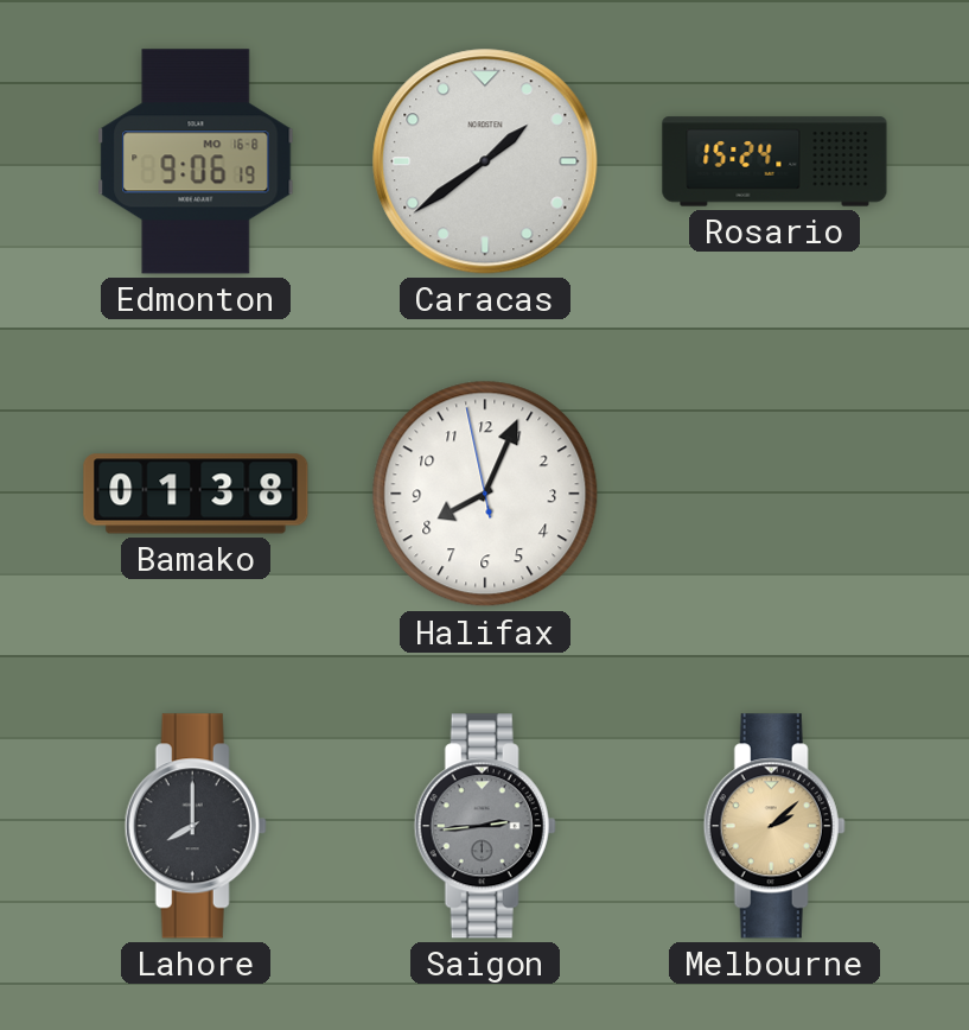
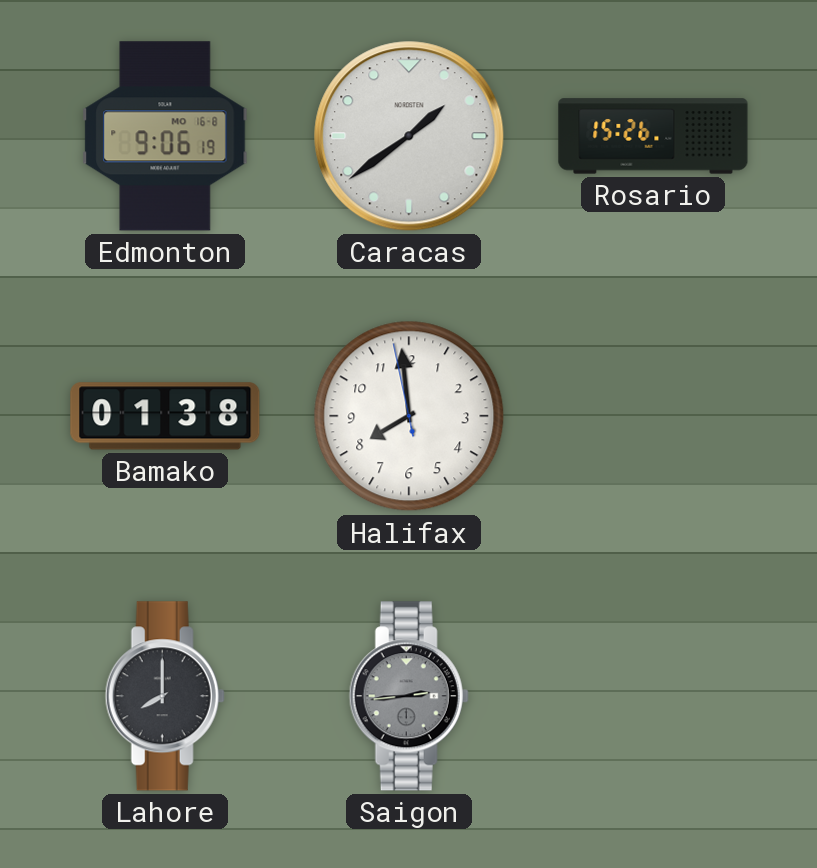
Rosario: 15:24 -> 15:26
Halifax: 8:03 -> 7:58
Melbourne: 2:08 -> none
